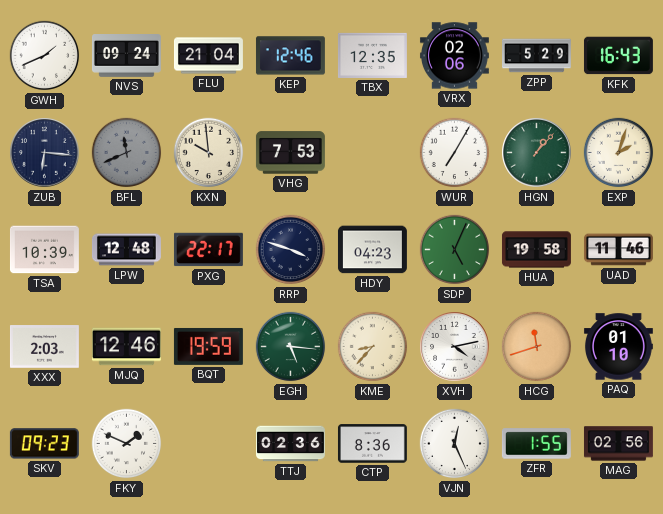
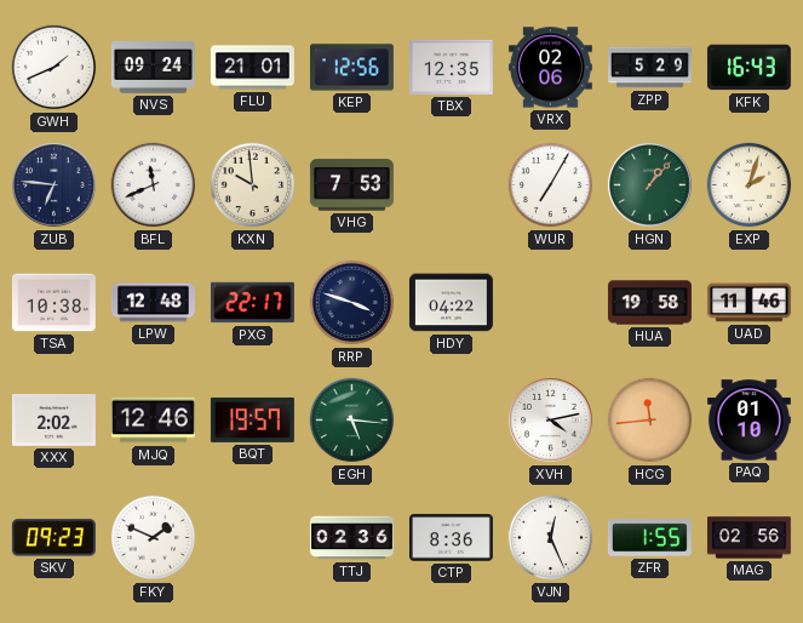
FLU: 21:04 -> 21:01
KEP: 12:46 -> 12:56
ZUB: 6:16 -> 6:46
BFL dial: grey -> white
TSA: 10:39 -> 10:38
HDY: 04:23 -> 04:22
SDP: 5:04 -> none
XXX: 2:03 -> 2:02
BQT: 19:59 -> 19:57
KME: 8:37 -> none
HCG: 11:42 -> 11:44
